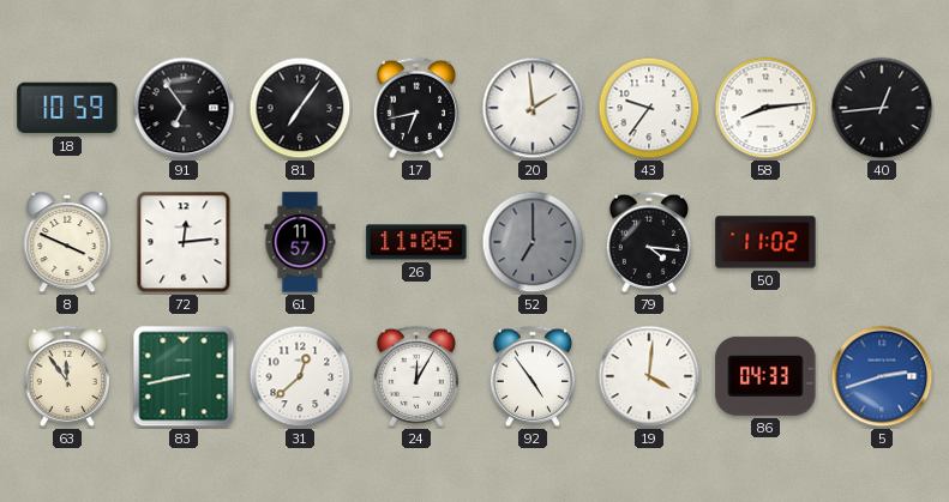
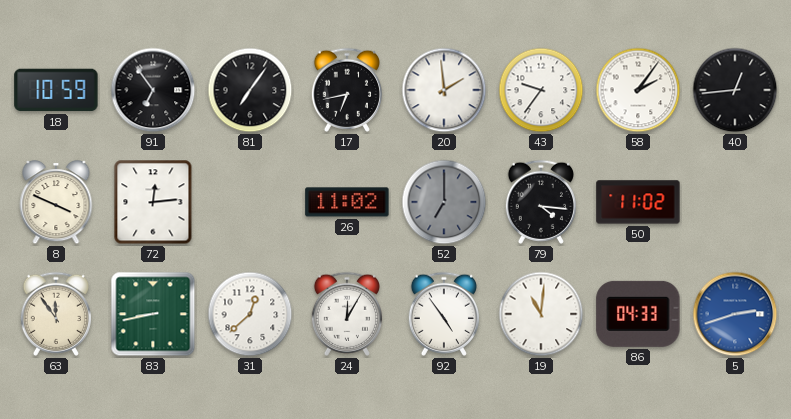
58: 8:14 -> 2:06
61: 11:57 -> none
26: 11:05 -> 11:02
19: 4:01 -> 11:01
